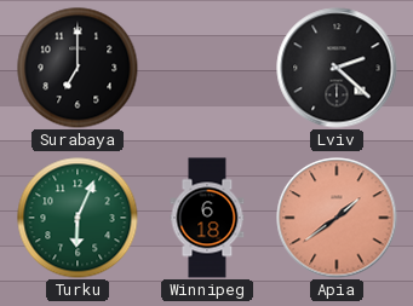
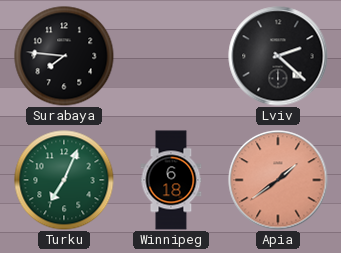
Surabaya: 7:00 -> 7:46
Turku: 6:04 -> 7:04
